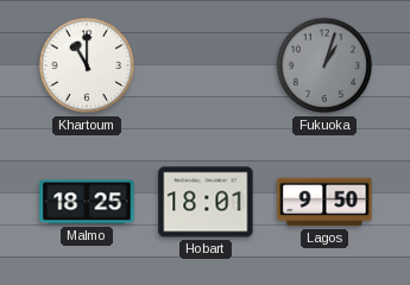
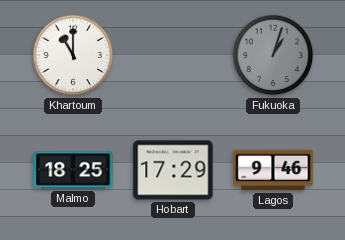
Hobart: 18:01 -> 17:29
Lagos: 9:50 -> 9:46
